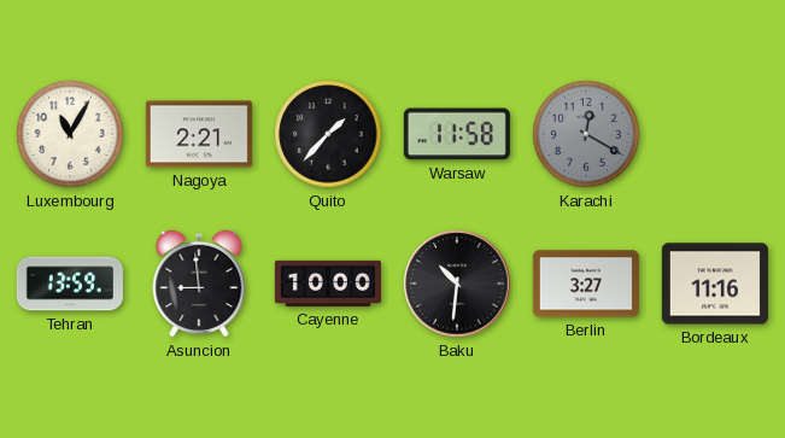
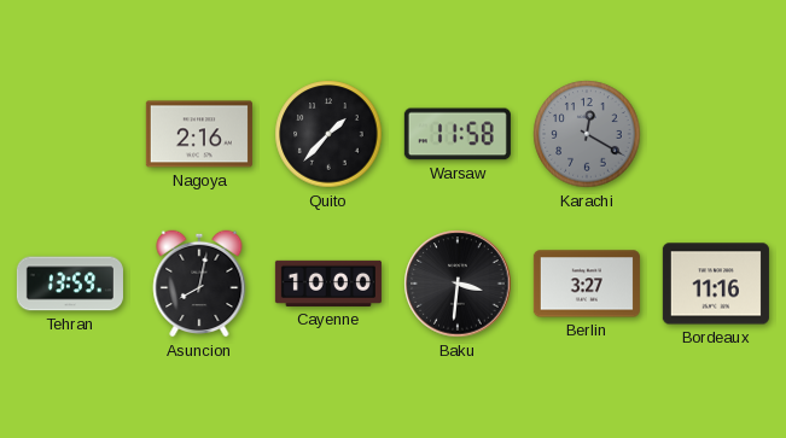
Luxembourg: 11:05 -> none
Nagoya: 2:21 -> 2:16
Asuncion: 8:59 -> 8:02
Baku: 10:31 -> 3:31
